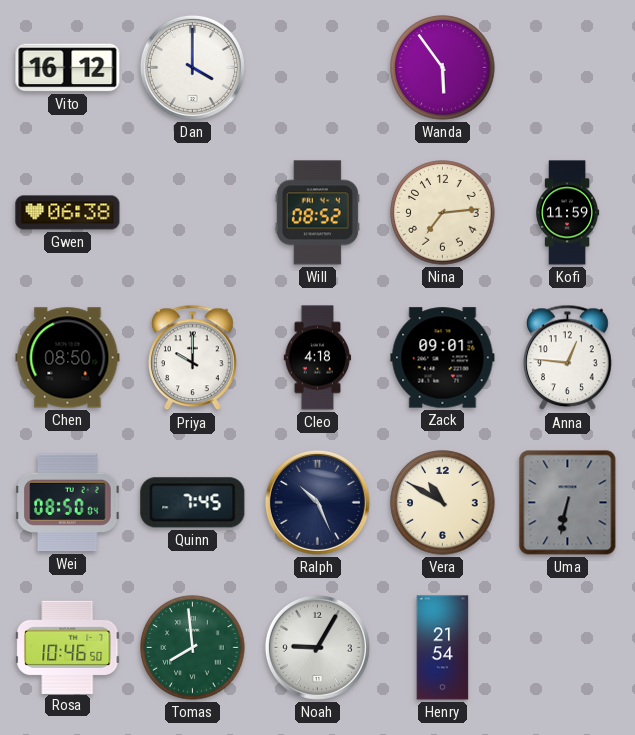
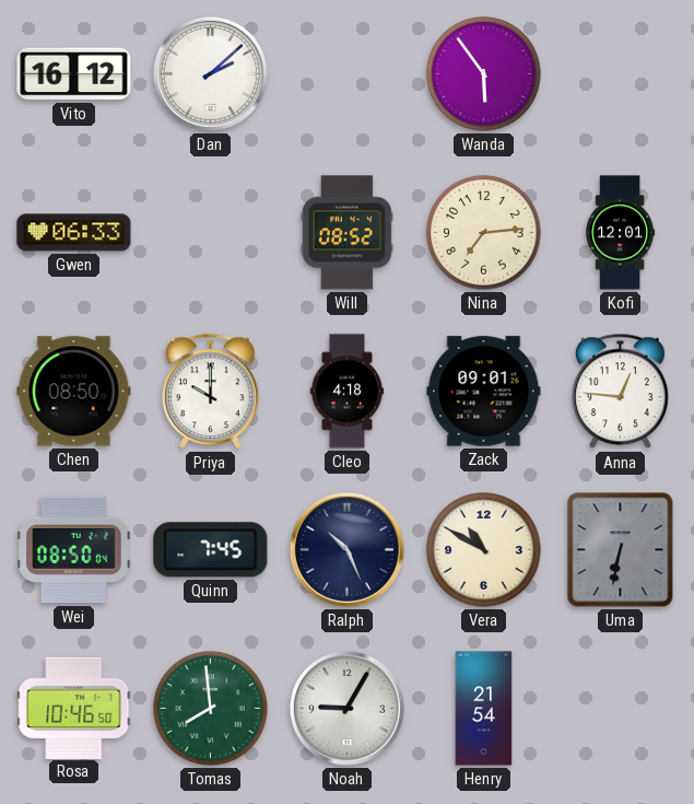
Dan: 4:00 -> 2:08
Gwen: 06:38 -> 06:33
Kofi: 11:59 -> 12:01
